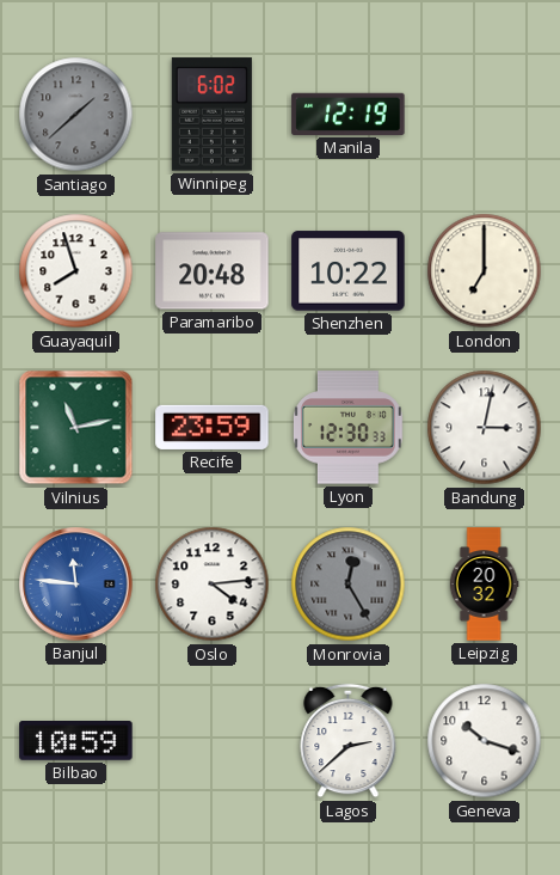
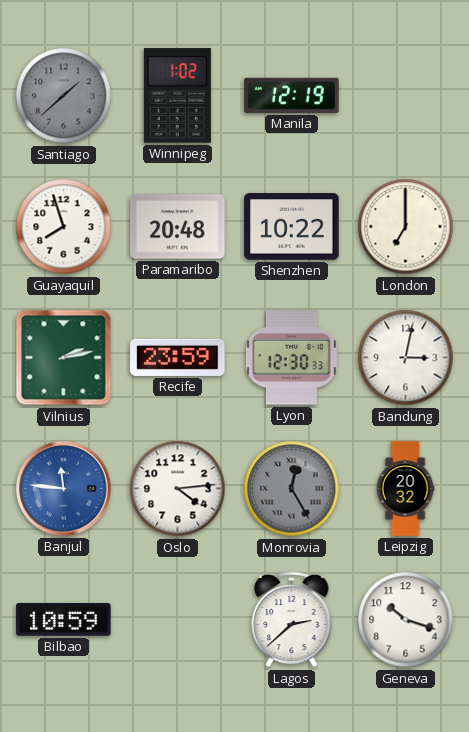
Winnipeg: 6:02 -> 1:02
Vilnius: 11:13 -> 2:13
